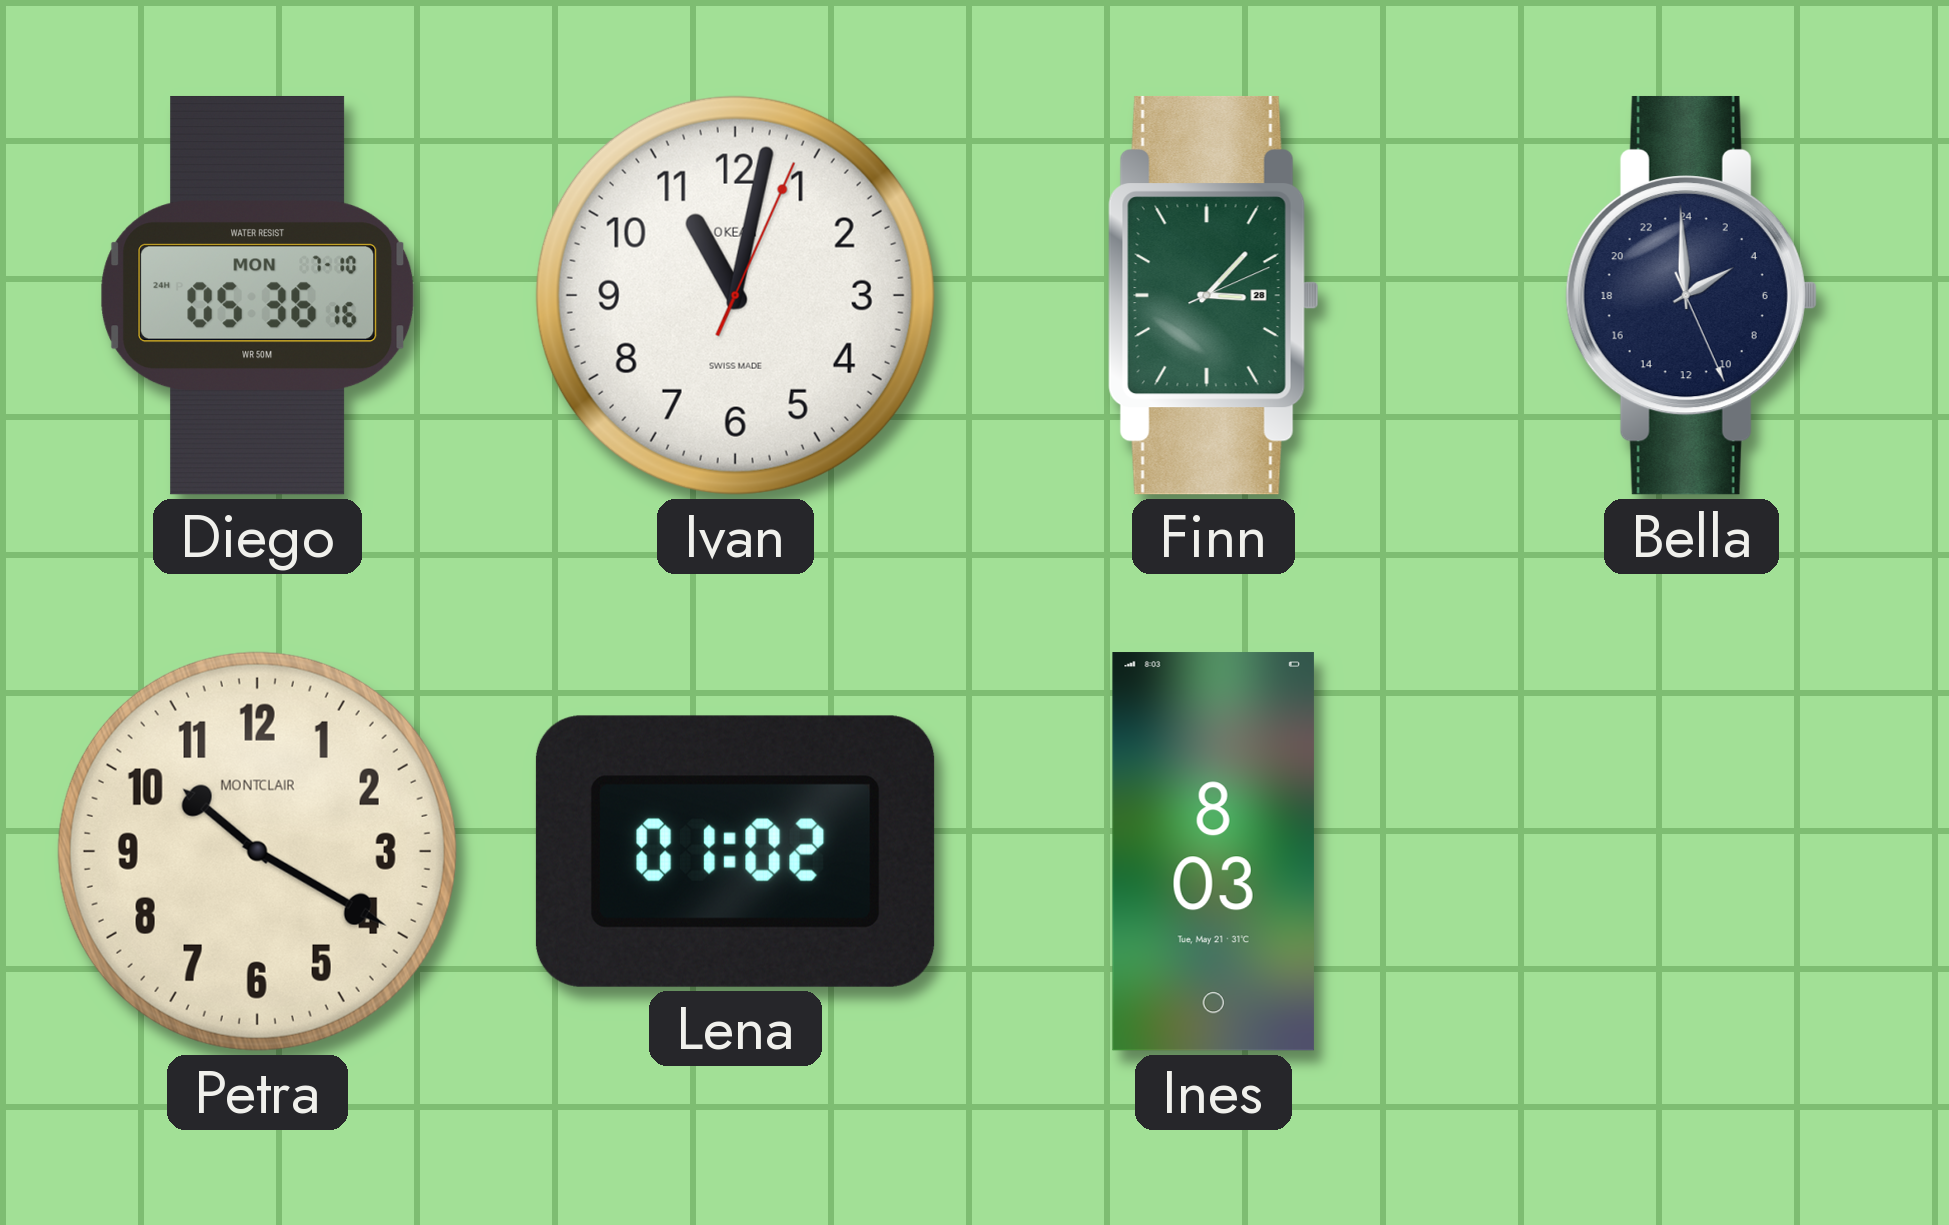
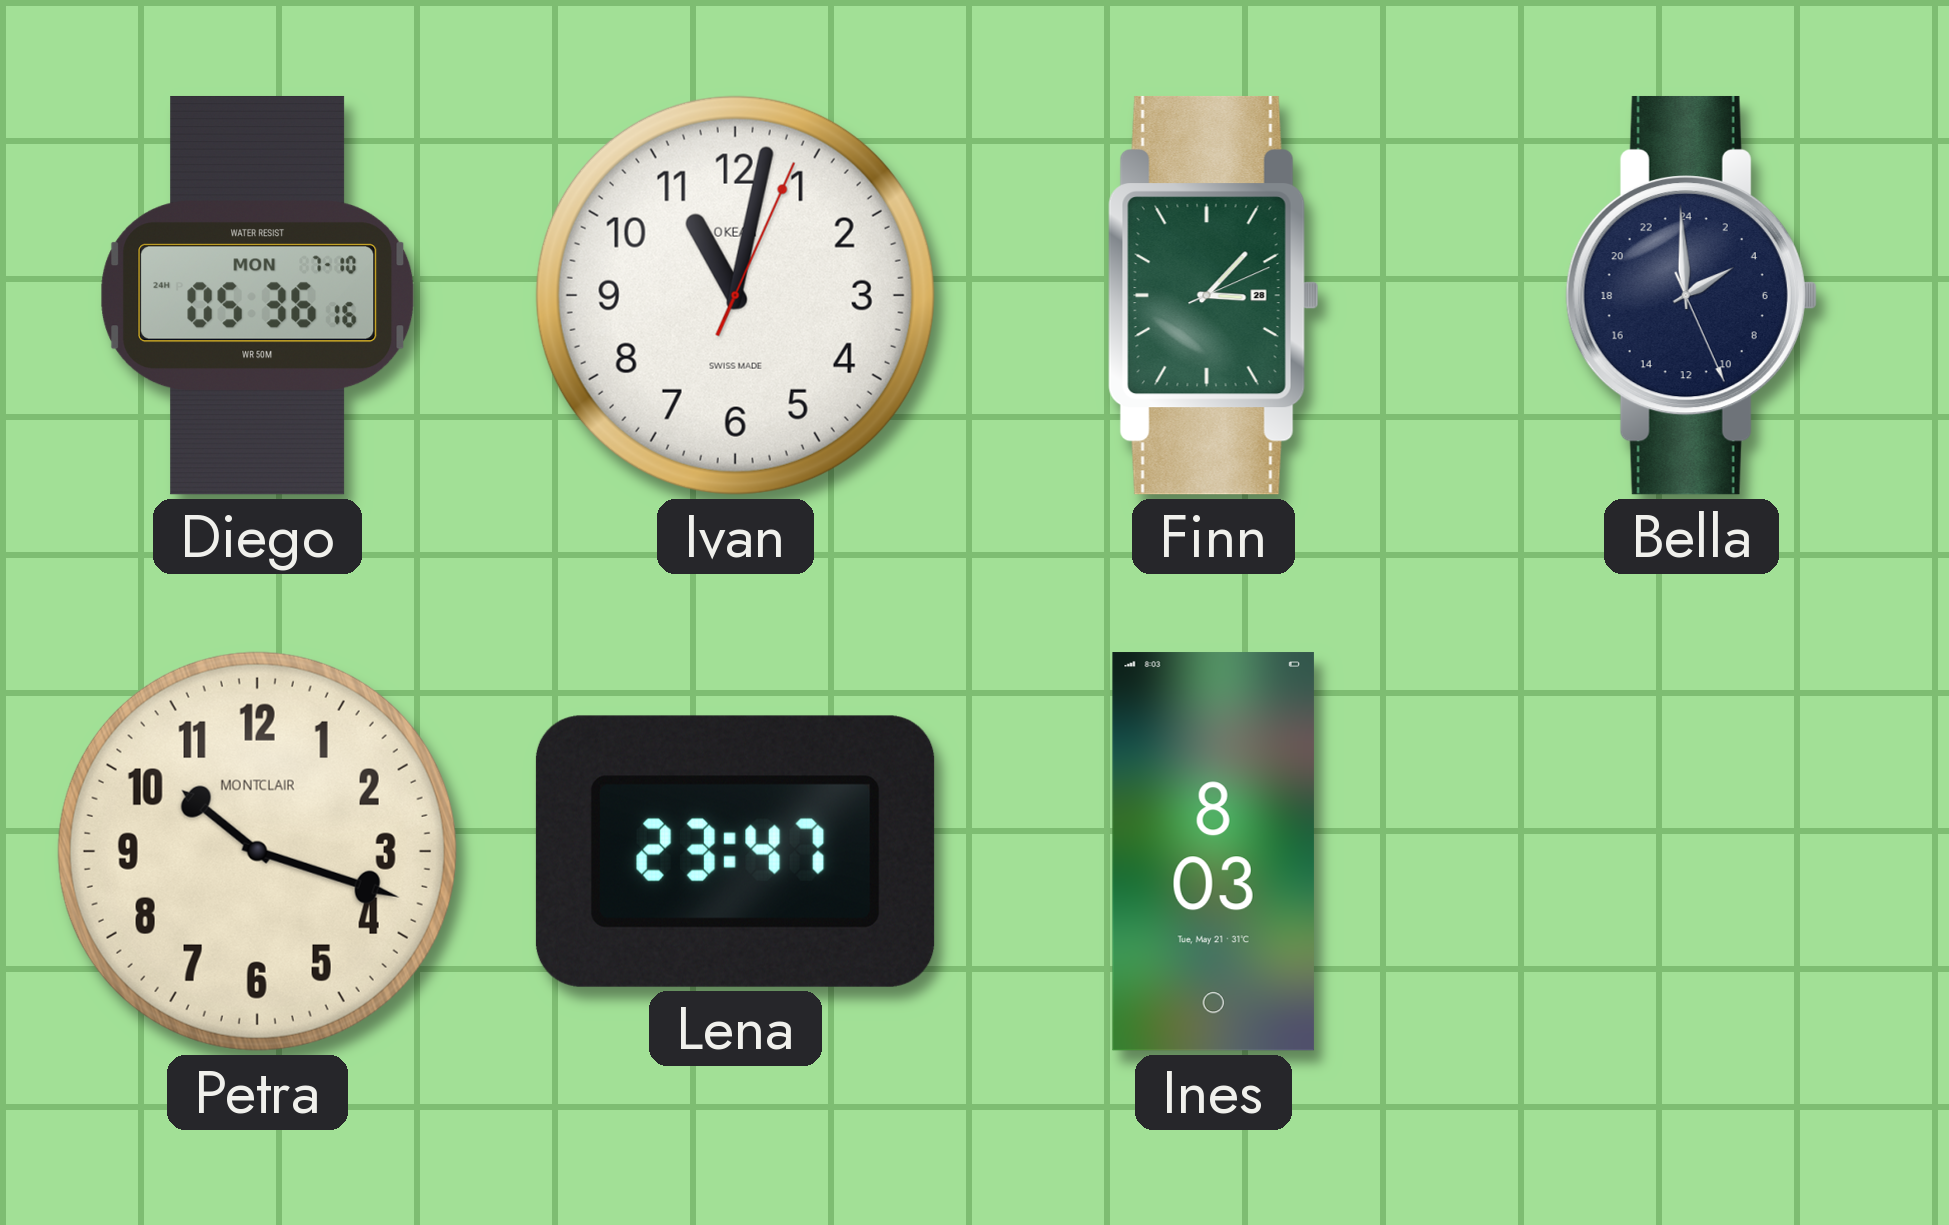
Petra: 10:20 -> 10:18
Lena: 01:02 -> 23:47
